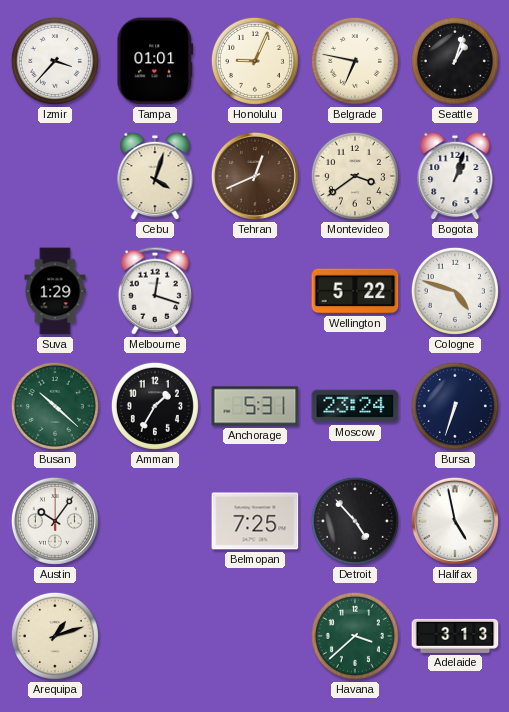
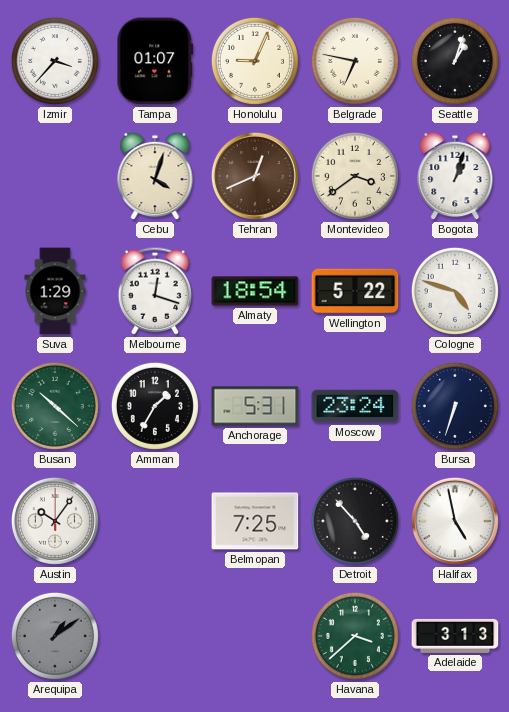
Tampa: 01:01 -> 01:07
Almaty: none -> 18:54
Arequipa: 1:12 -> 1:09
Arequipa dial: cream -> grey
